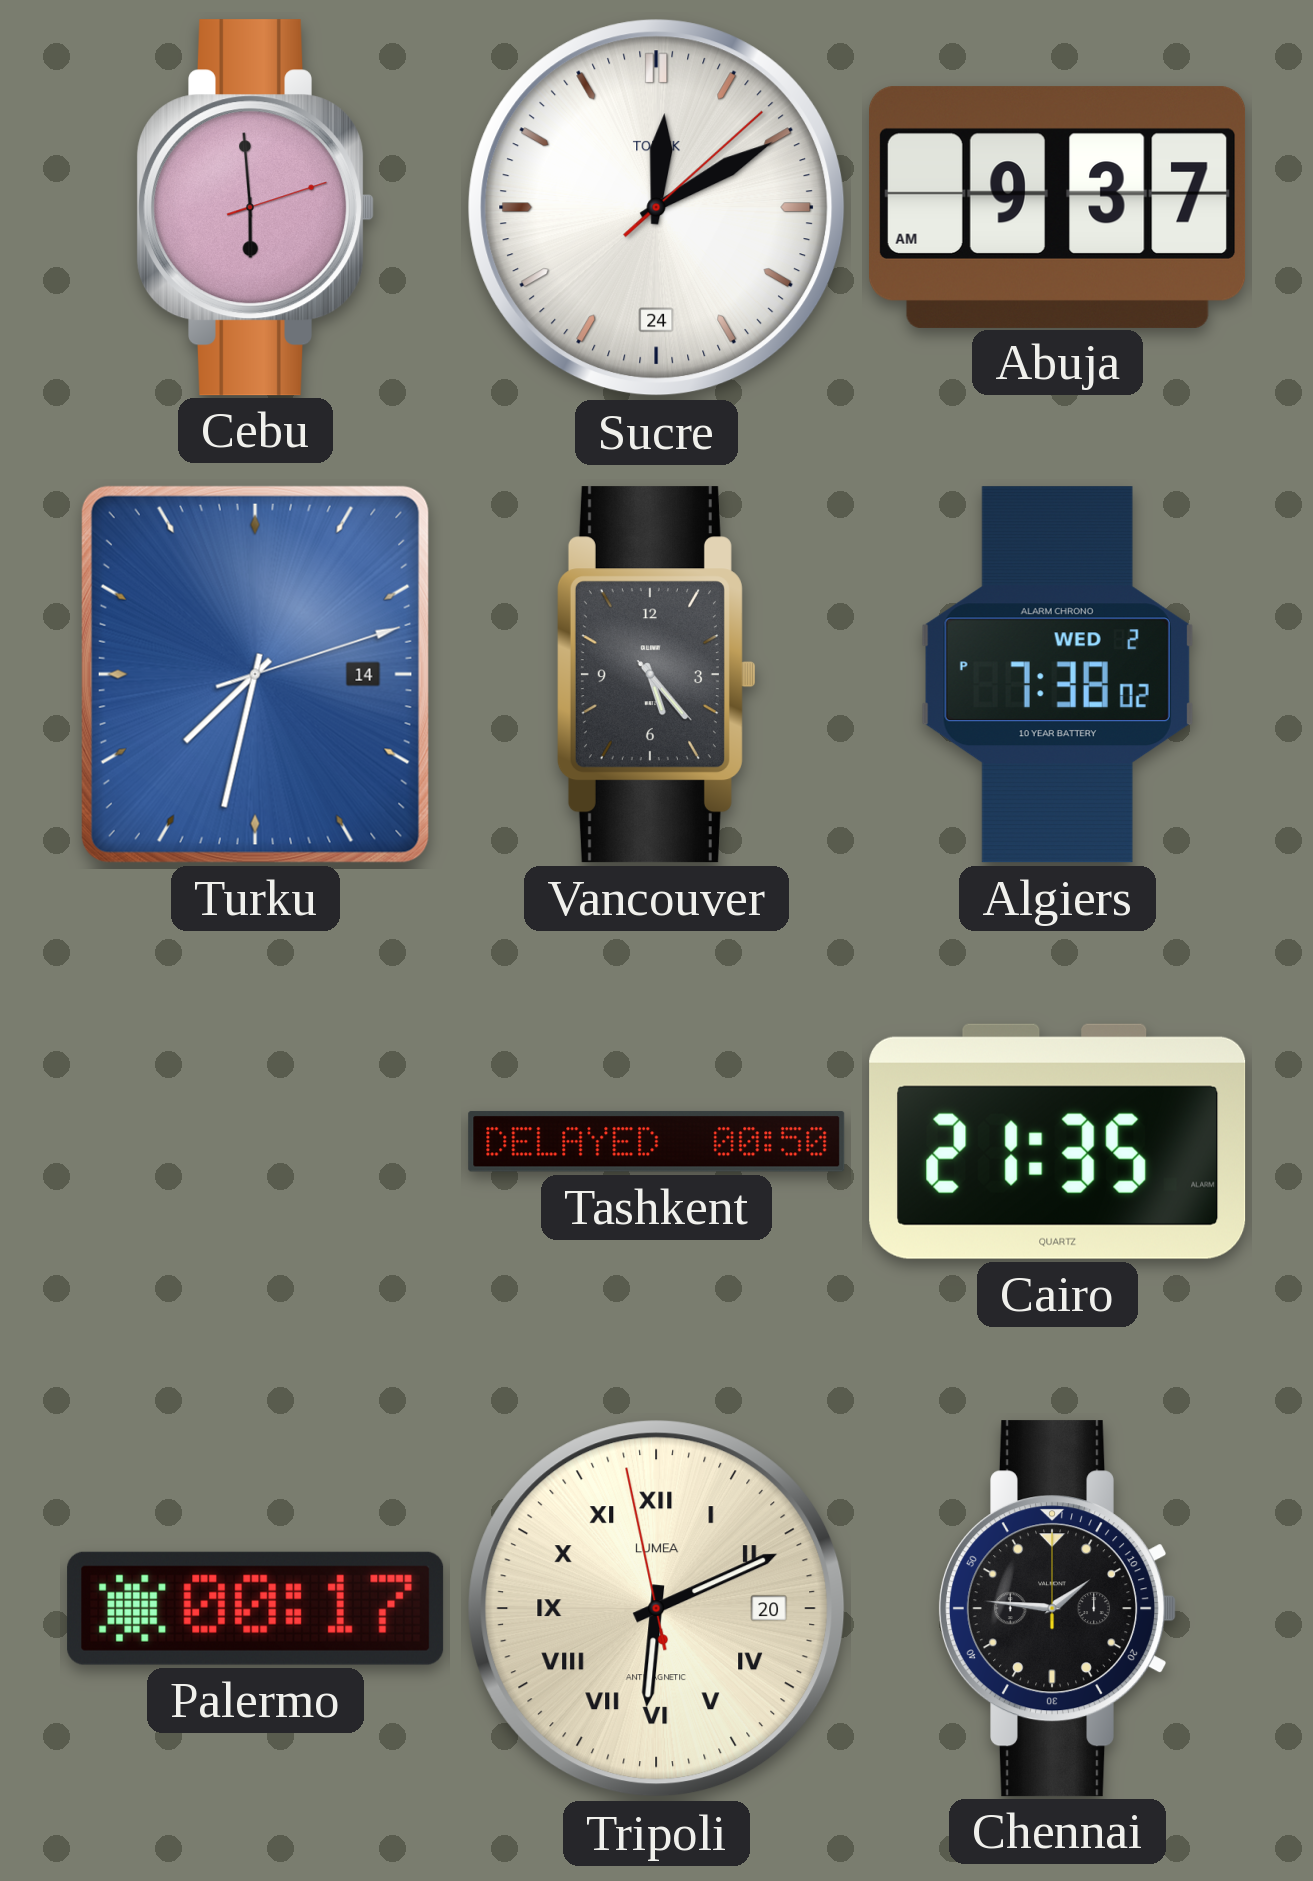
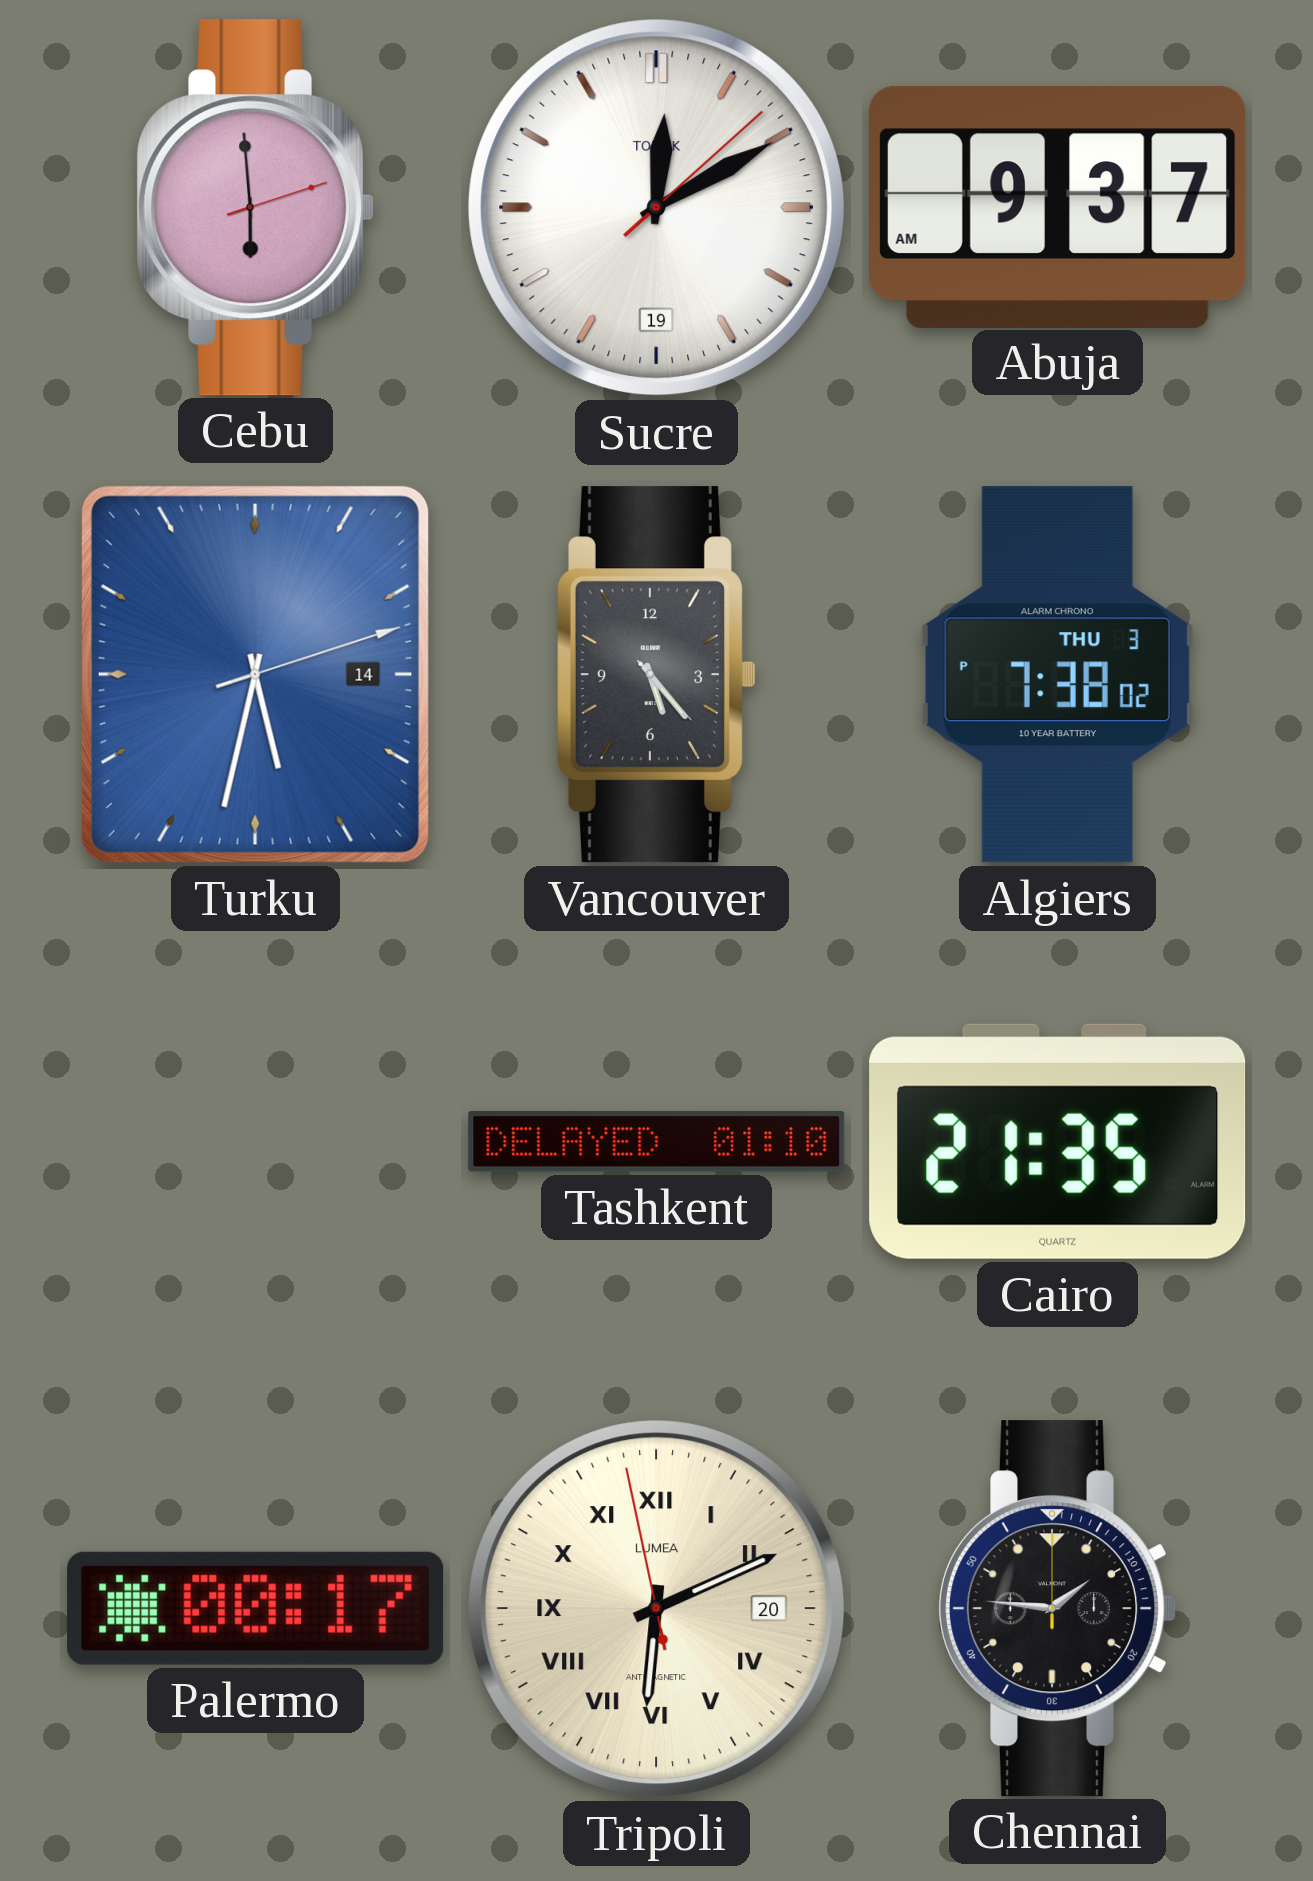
Sucre date: 24 -> 19
Turku: 7:32 -> 5:32
Algiers date: WED 2 -> THU 3
Tashkent: 00:50 -> 01:10
